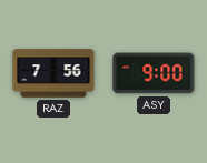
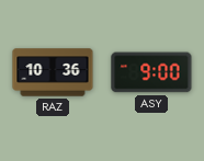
RAZ: 7:56 -> 10:36
